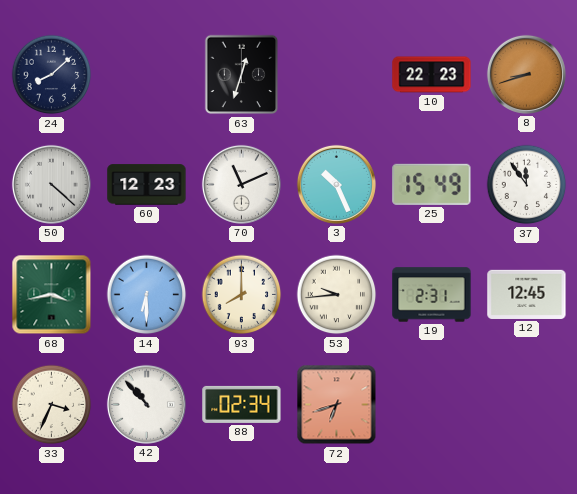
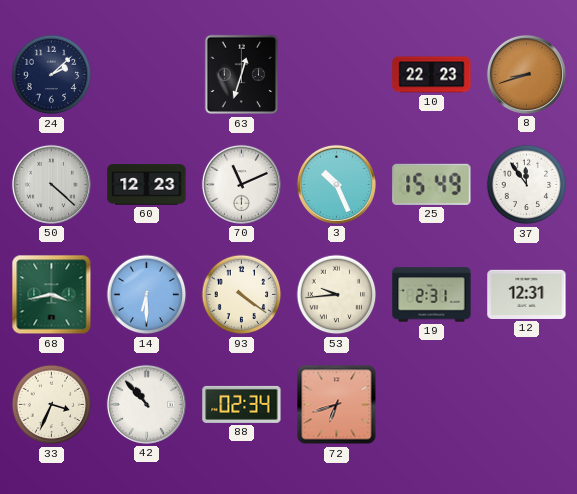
24: 8:08 -> 2:08
93: 8:00 -> 4:21
12: 12:45 -> 12:31
